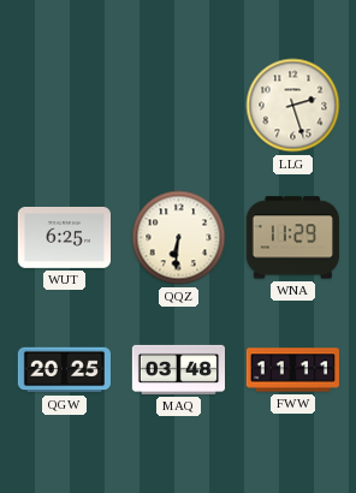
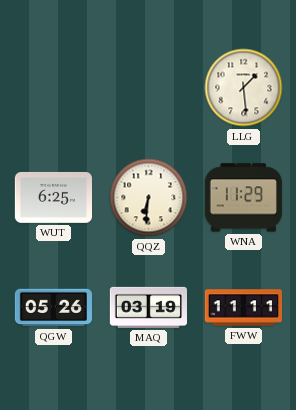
LLG: 2:27 -> 1:29
QGW: 20:25 -> 05:26
MAQ: 03:48 -> 03:19
